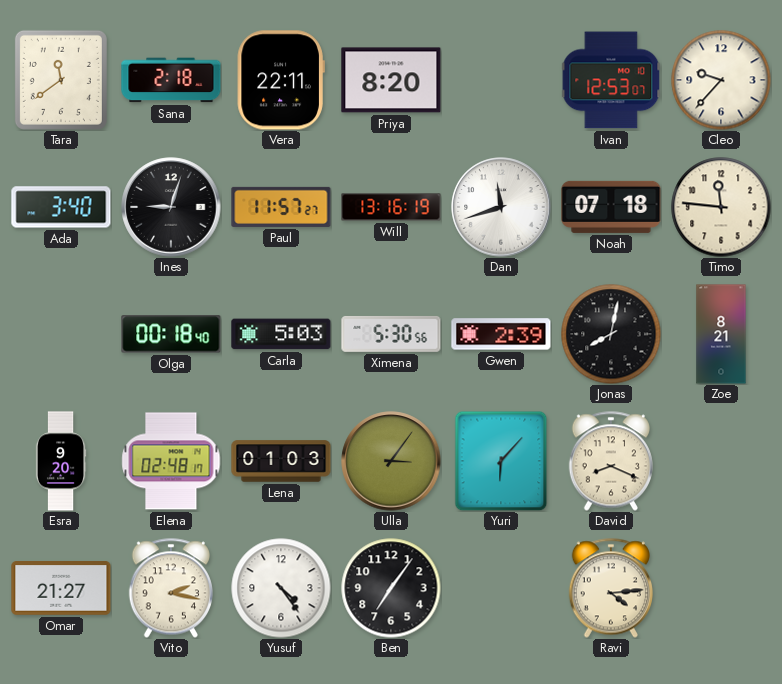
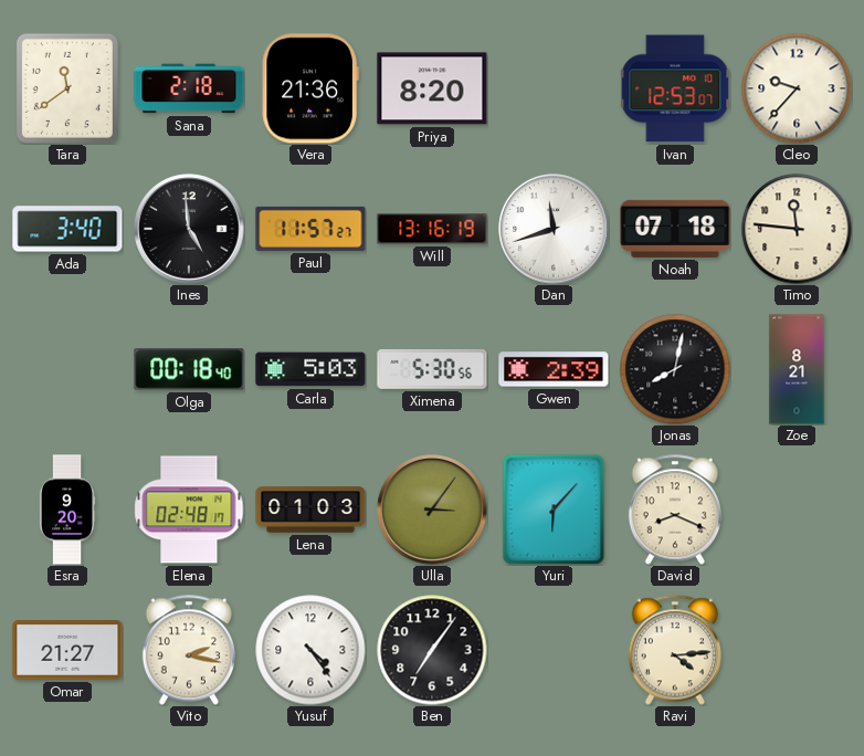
Vera: 22:11 -> 21:36
Ines: 9:03 -> 4:59
